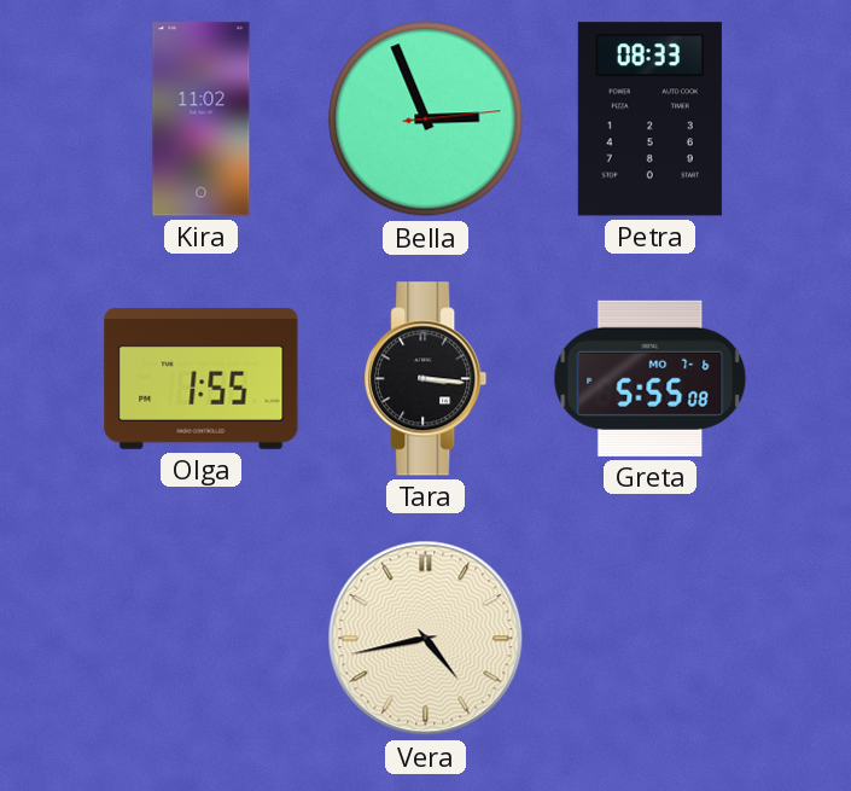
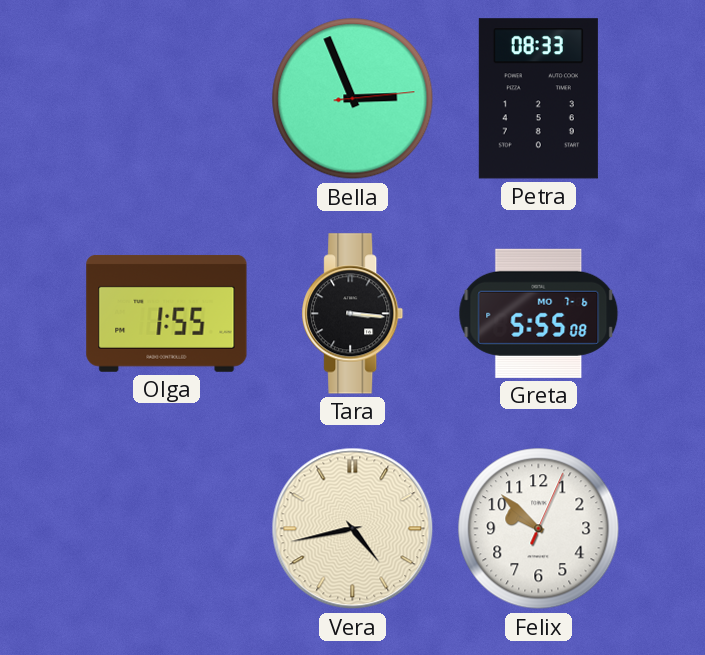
Kira: 11:02 -> none
Felix: none -> 9:52
